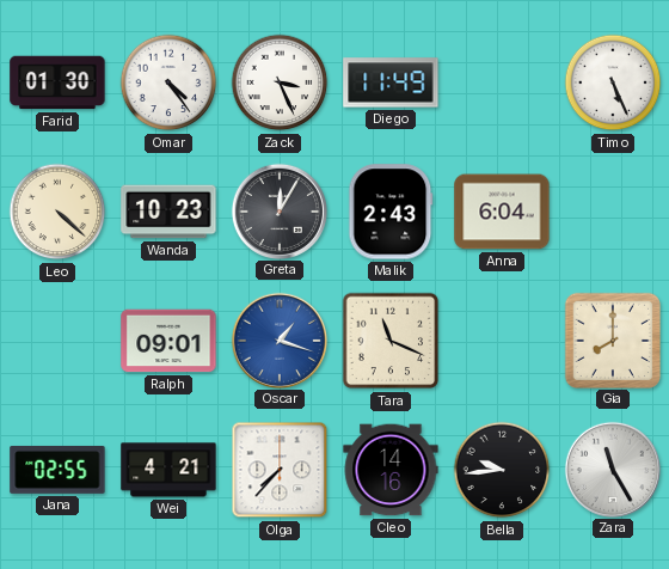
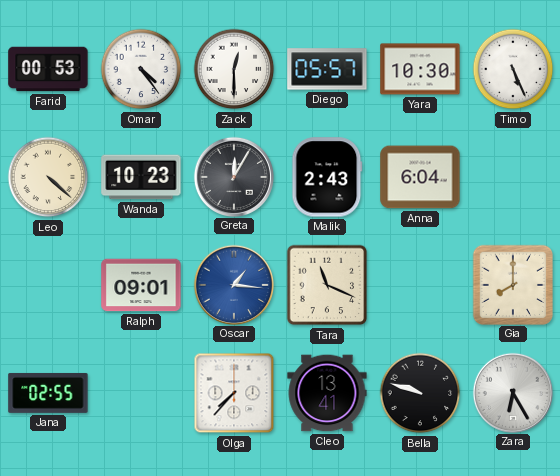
Farid: 01:30 -> 00:53
Zack: 3:26 -> 12:30
Diego: 11:49 -> 05:57
Yara: none -> 10:30
Oscar: 1:18 -> 1:16
Wei: 4:21 -> none
Cleo: 14:16 -> 13:41
Bella: 9:44 -> 9:48
Zara: 11:25 -> 6:25
